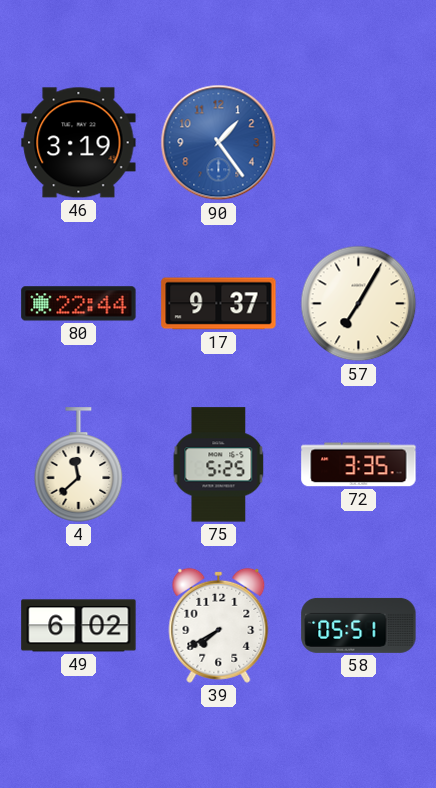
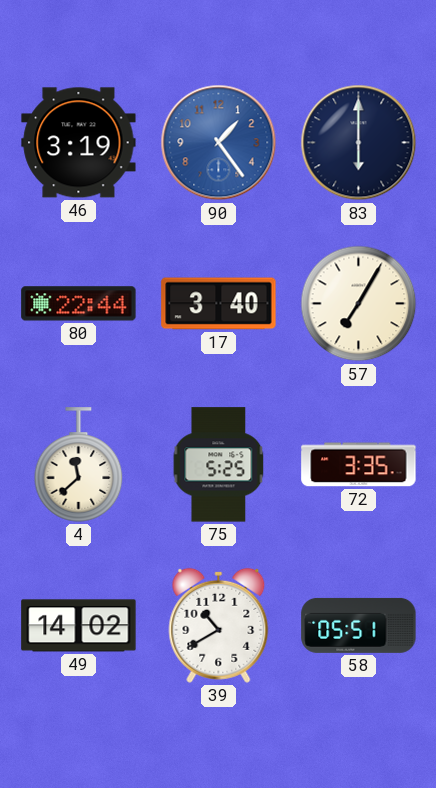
83: none -> 6:00
17: 9:37 -> 3:40
49: 6:02 -> 14:02
39: 7:40 -> 10:40
